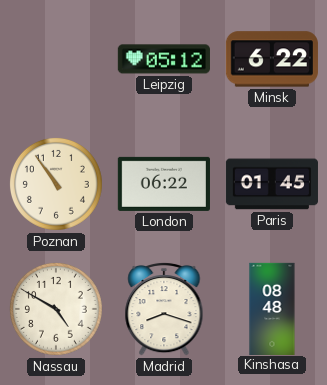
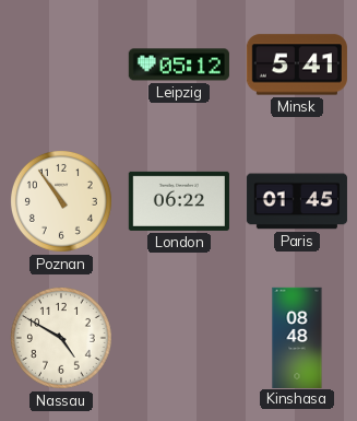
Minsk: 6:22 -> 5:41
Madrid: 8:18 -> none
